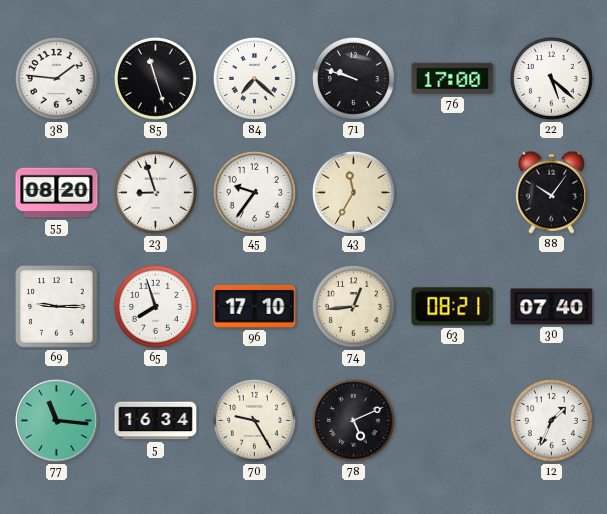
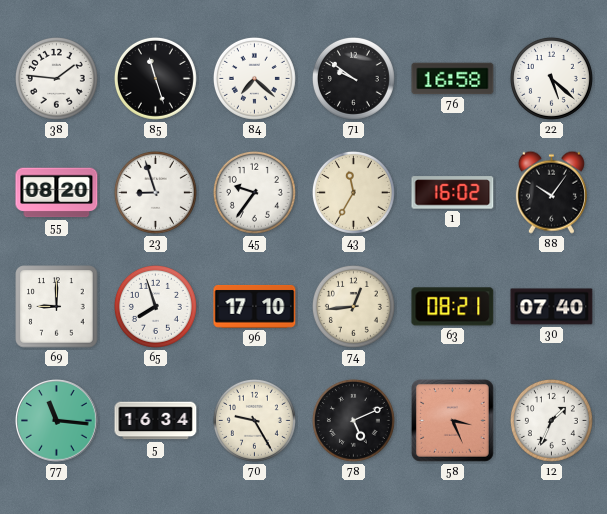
71: 9:48 -> 9:51
76: 17:00 -> 16:58
1: none -> 16:02
69: 9:15 -> 9:00
58: none -> 3:26
